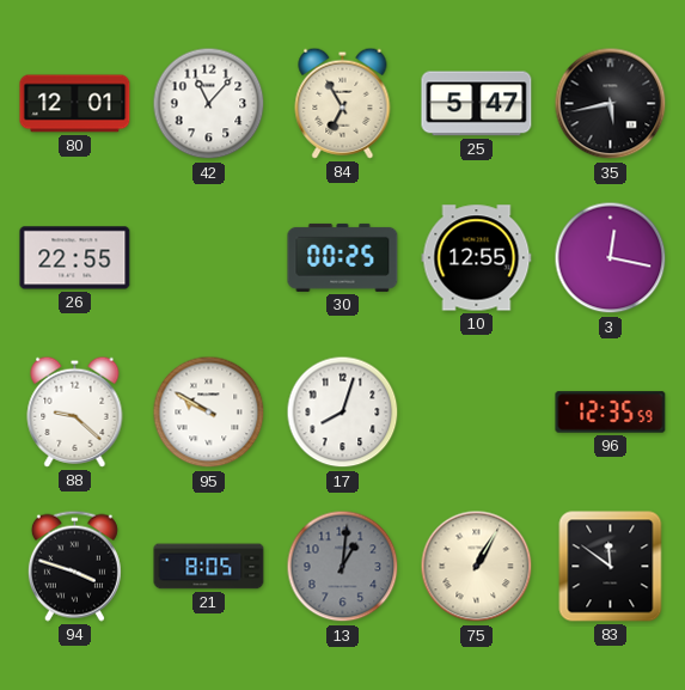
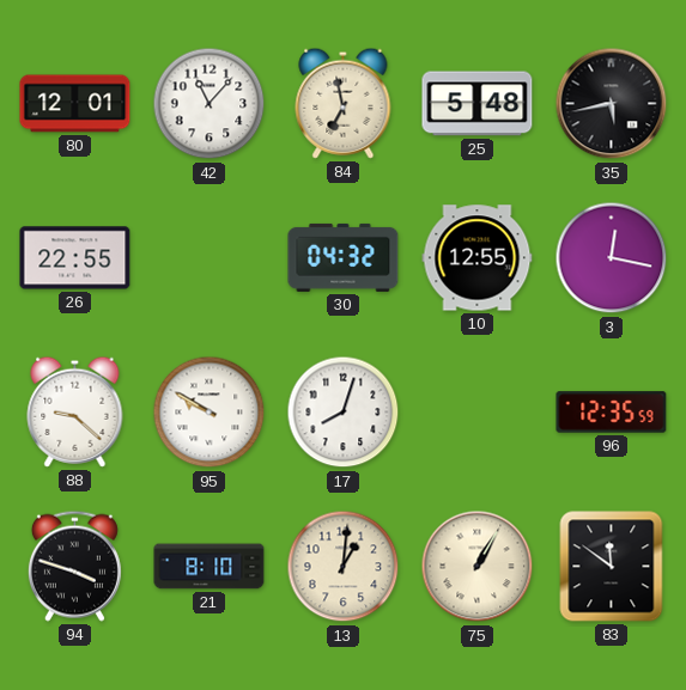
84: 6:55 -> 6:58
25: 5:47 -> 5:48
30: 00:25 -> 04:32
21: 8:05 -> 8:10
13 dial: grey -> cream
